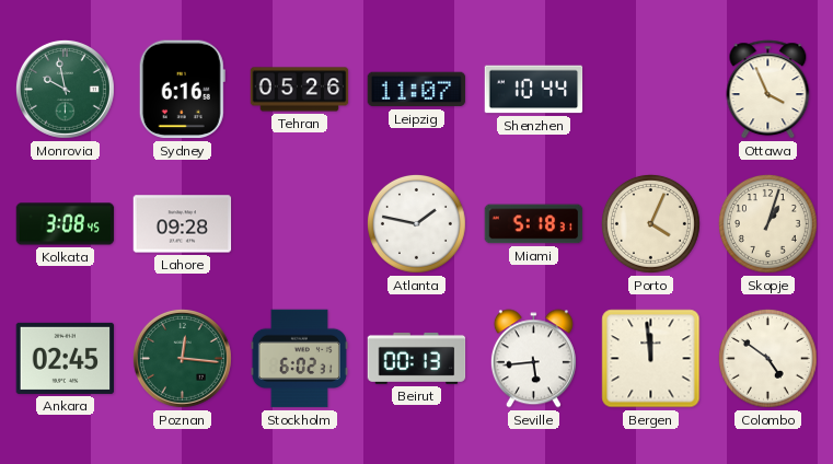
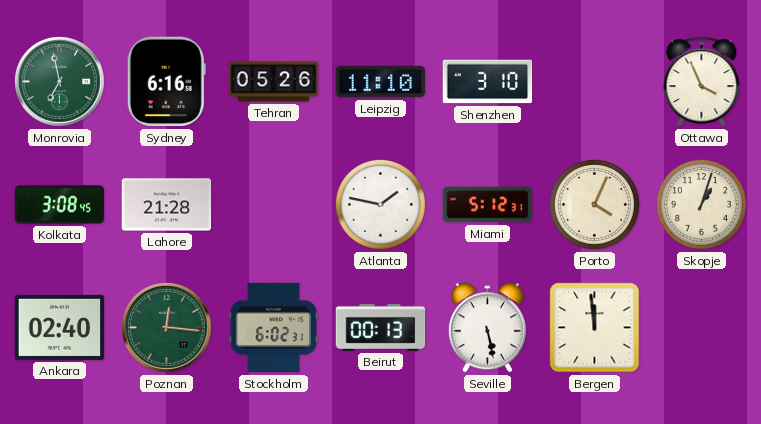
Monrovia: 9:58 -> 6:58
Leipzig: 11:07 -> 11:10
Shenzhen: 10:44 -> 3:10
Lahore: 09:28 -> 21:28
Miami: 5:18 -> 5:12
Ankara: 02:45 -> 02:40
Seville: 5:44 -> 5:28
Colombo: 4:51 -> none
